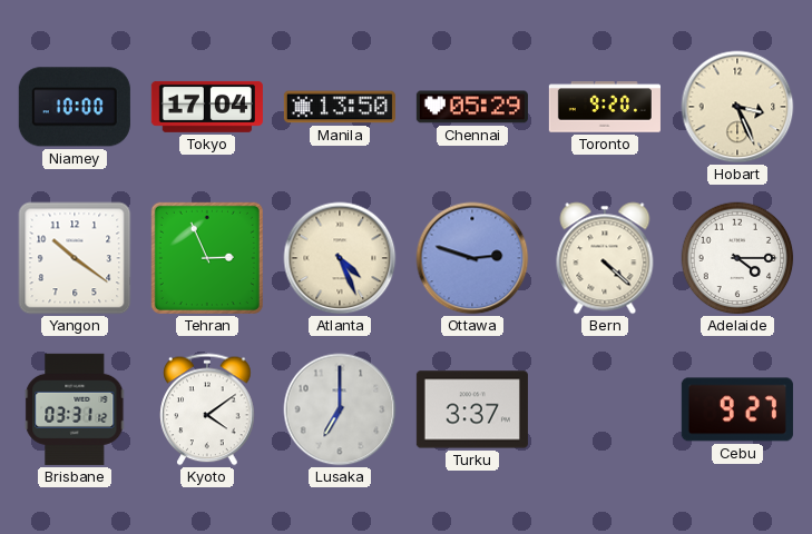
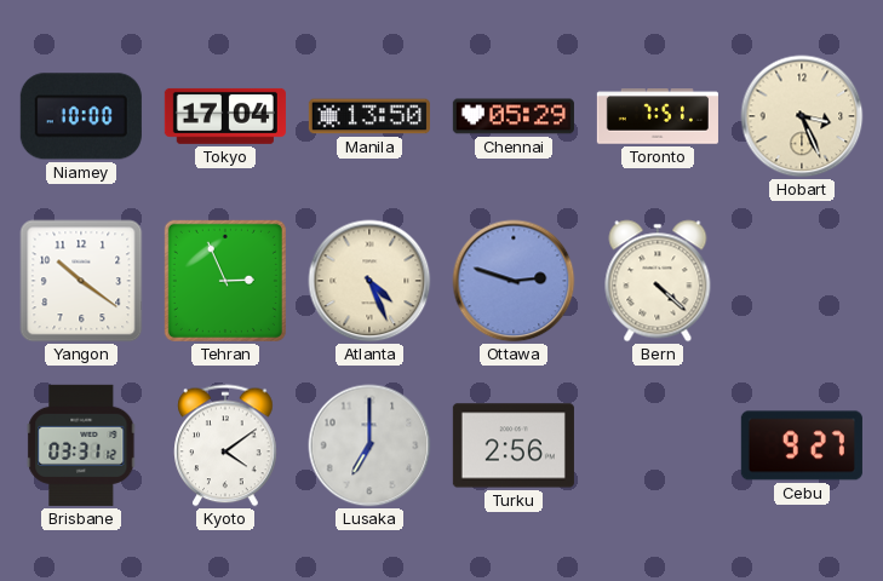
Toronto: 9:20 -> 7:51
Adelaide: 4:15 -> none
Turku: 3:37 -> 2:56
